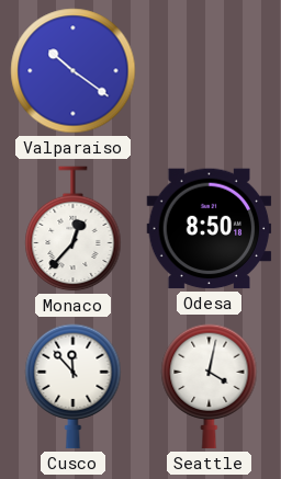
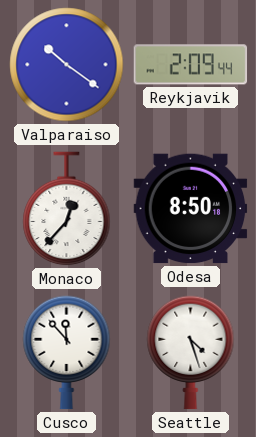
Reykjavik: none -> 2:09
Seattle: 4:02 -> 4:27
